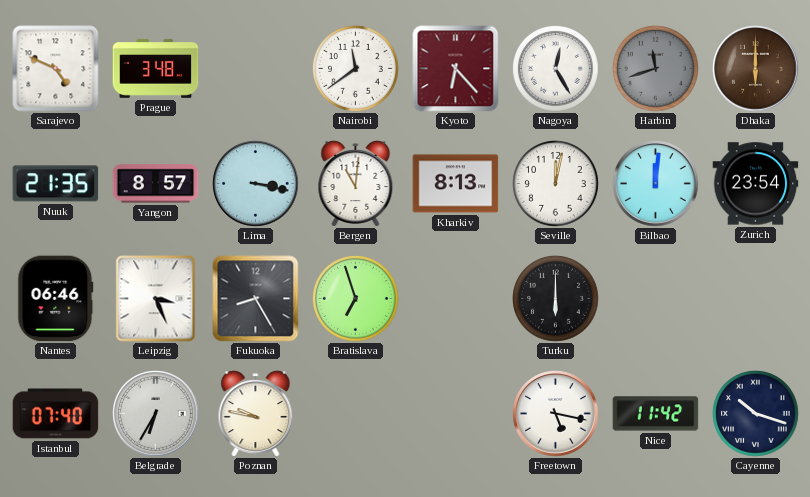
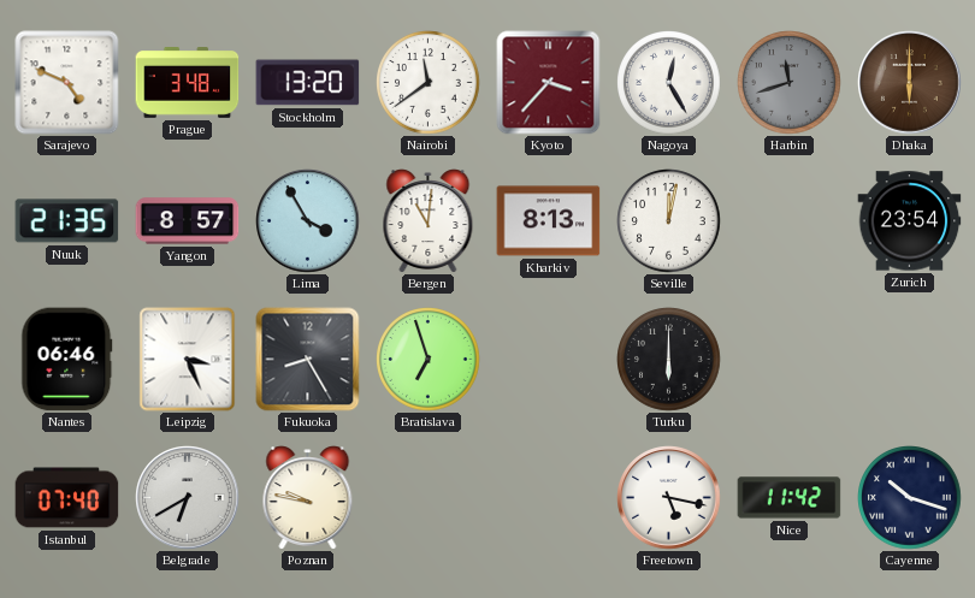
Stockholm: none -> 13:20
Kyoto: 6:23 -> 3:37
Lima: 3:17 -> 3:55
Bilbao: 12:01 -> none
Belgrade: 6:35 -> 6:40
